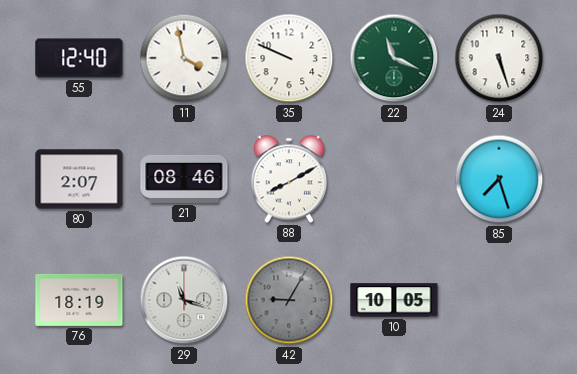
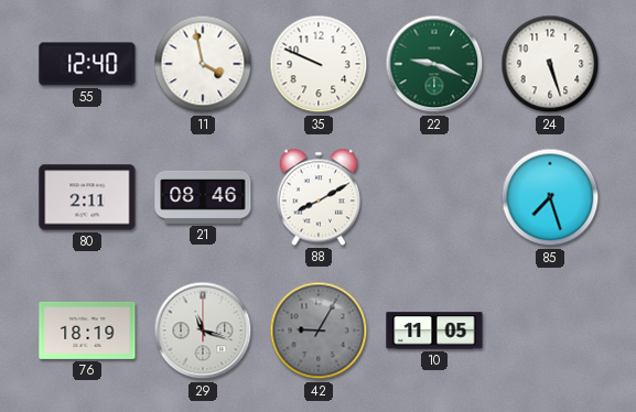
22: 11:19 -> 9:19
80: 2:07 -> 2:11
10: 10:05 -> 11:05
